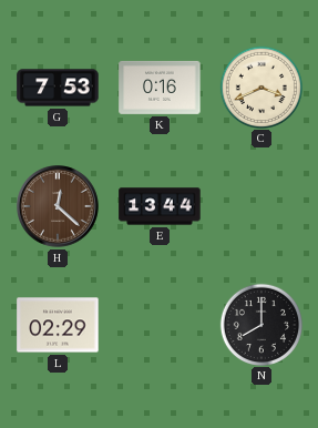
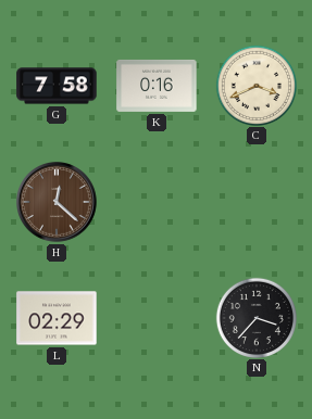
G: 7:53 -> 7:58
E: 13:44 -> none
N: 8:00 -> 3:37
